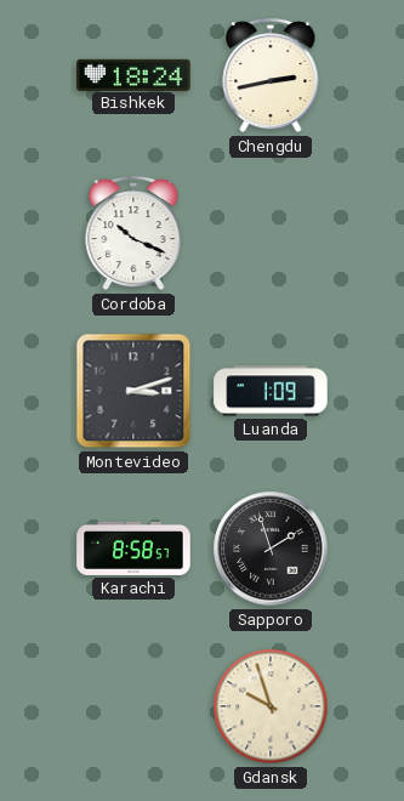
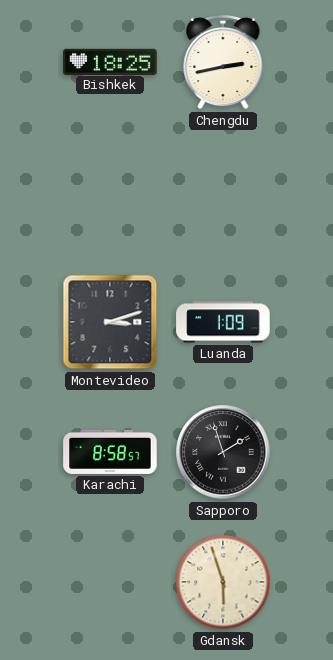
Bishkek: 18:24 -> 18:25
Cordoba: 10:19 -> none
Gdansk: 9:57 -> 5:57
